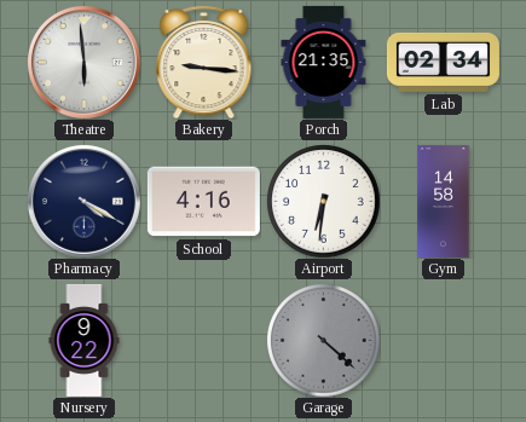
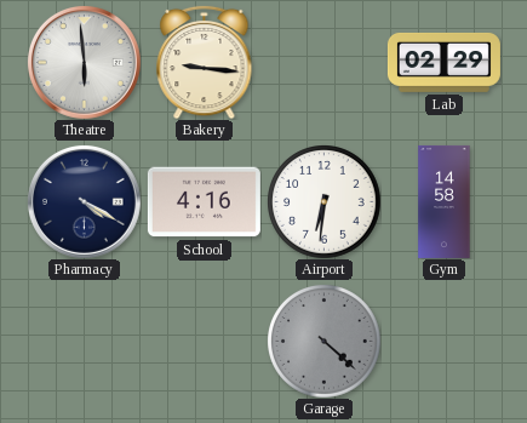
Porch: 21:35 -> none
Lab: 02:34 -> 02:29
Nursery: 9:22 -> none
